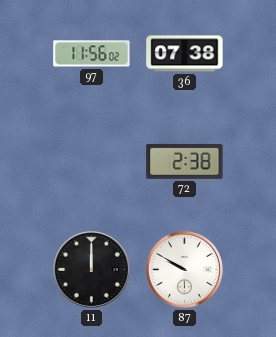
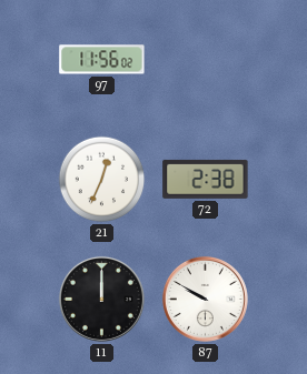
36: 07:38 -> none
21: none -> 12:34
